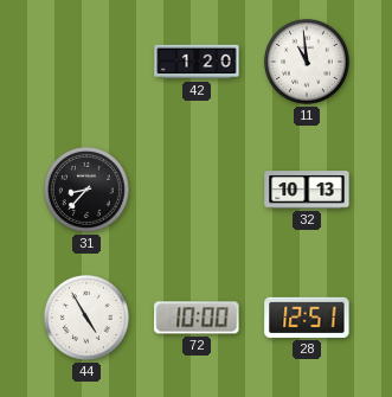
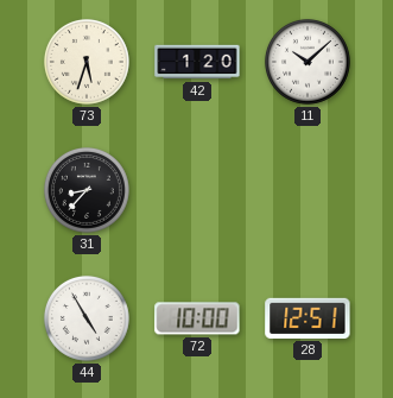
73: none -> 5:33
11: 10:59 -> 10:08
32: 10:13 -> none
